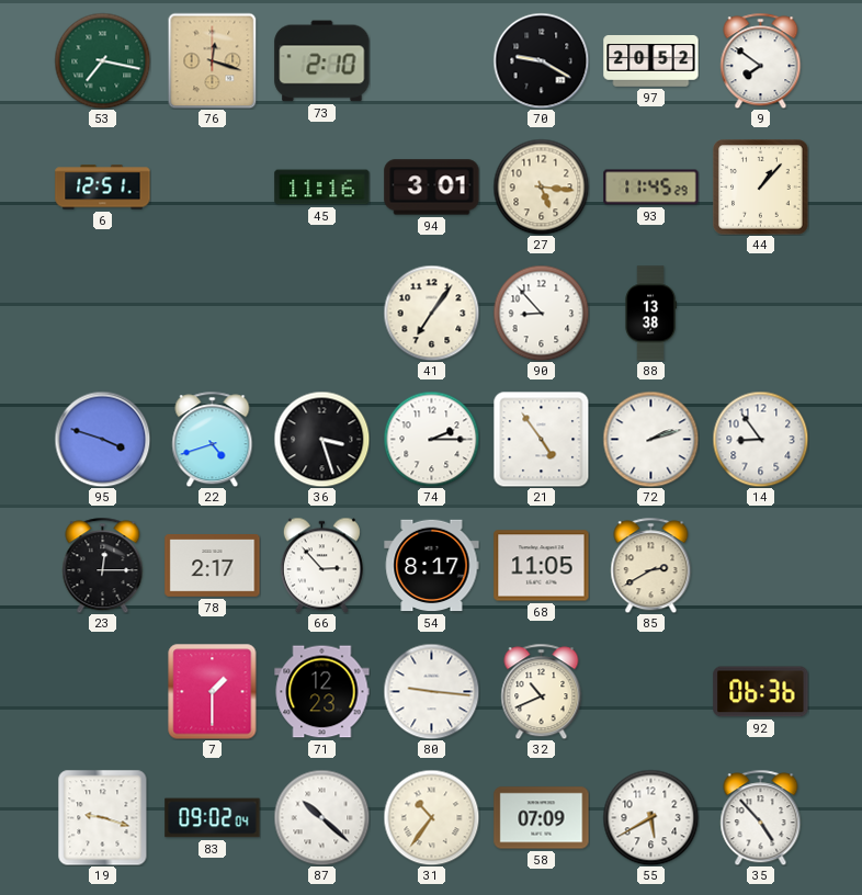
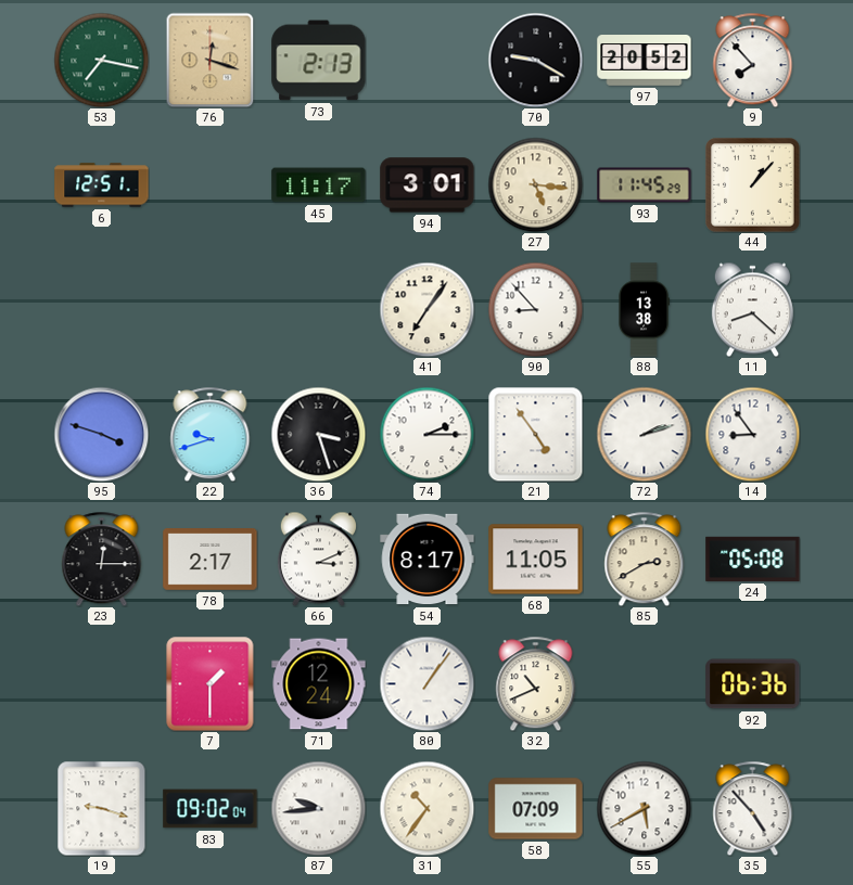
73: 2:10 -> 2:13
9: 7:51 -> 7:53
45: 11:16 -> 11:17
11: none -> 8:22
22: 4:42 -> 9:42
66: 2:53 -> 3:11
24: none -> 05:08
71: 12:23 -> 12:24
80: 9:16 -> 1:06
87: 10:22 -> 9:44
